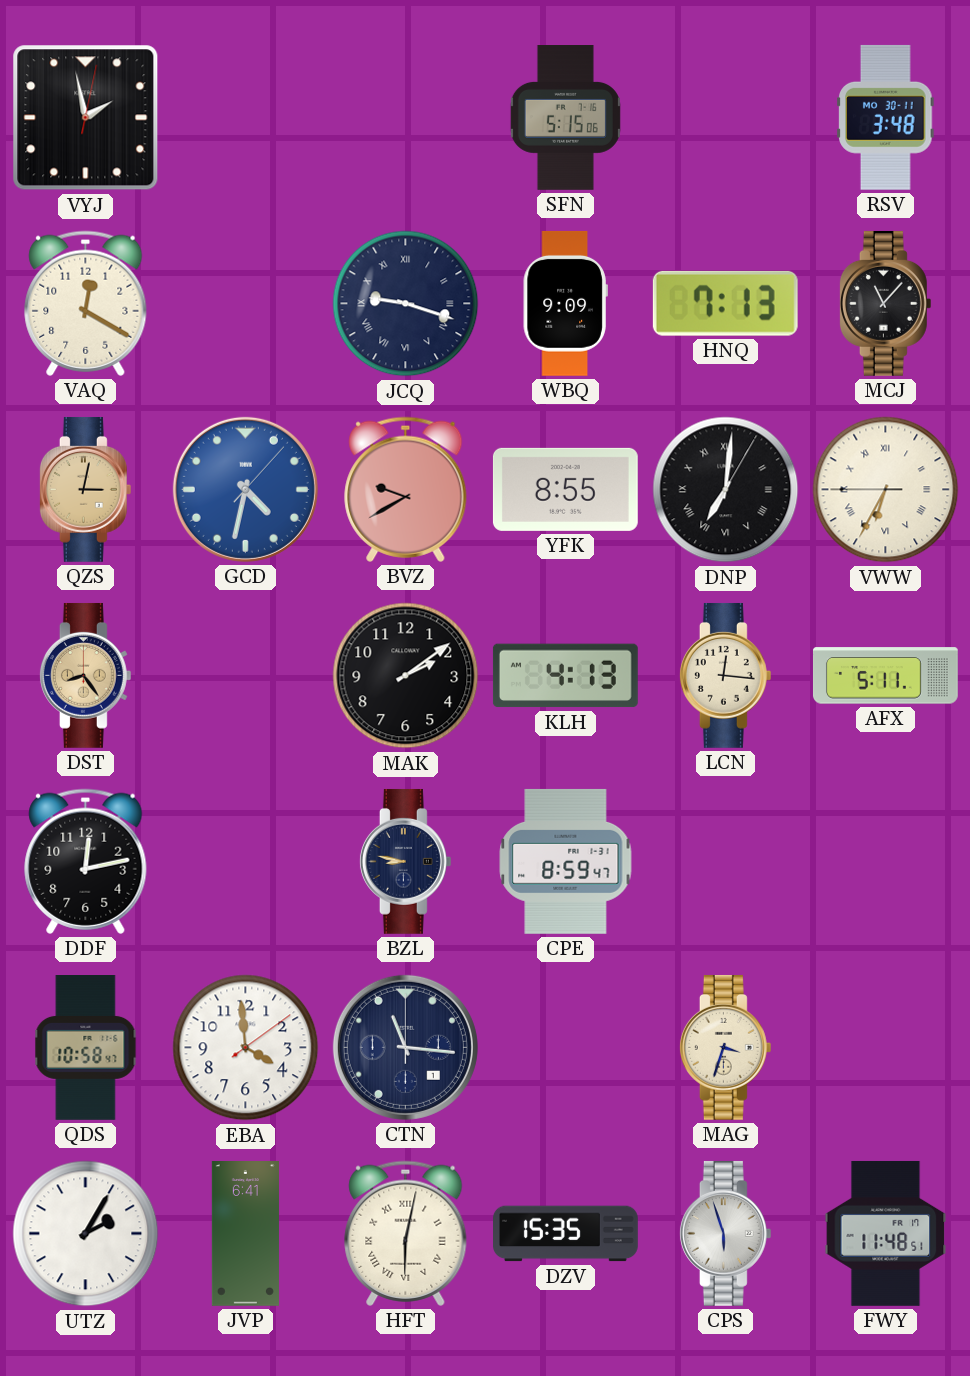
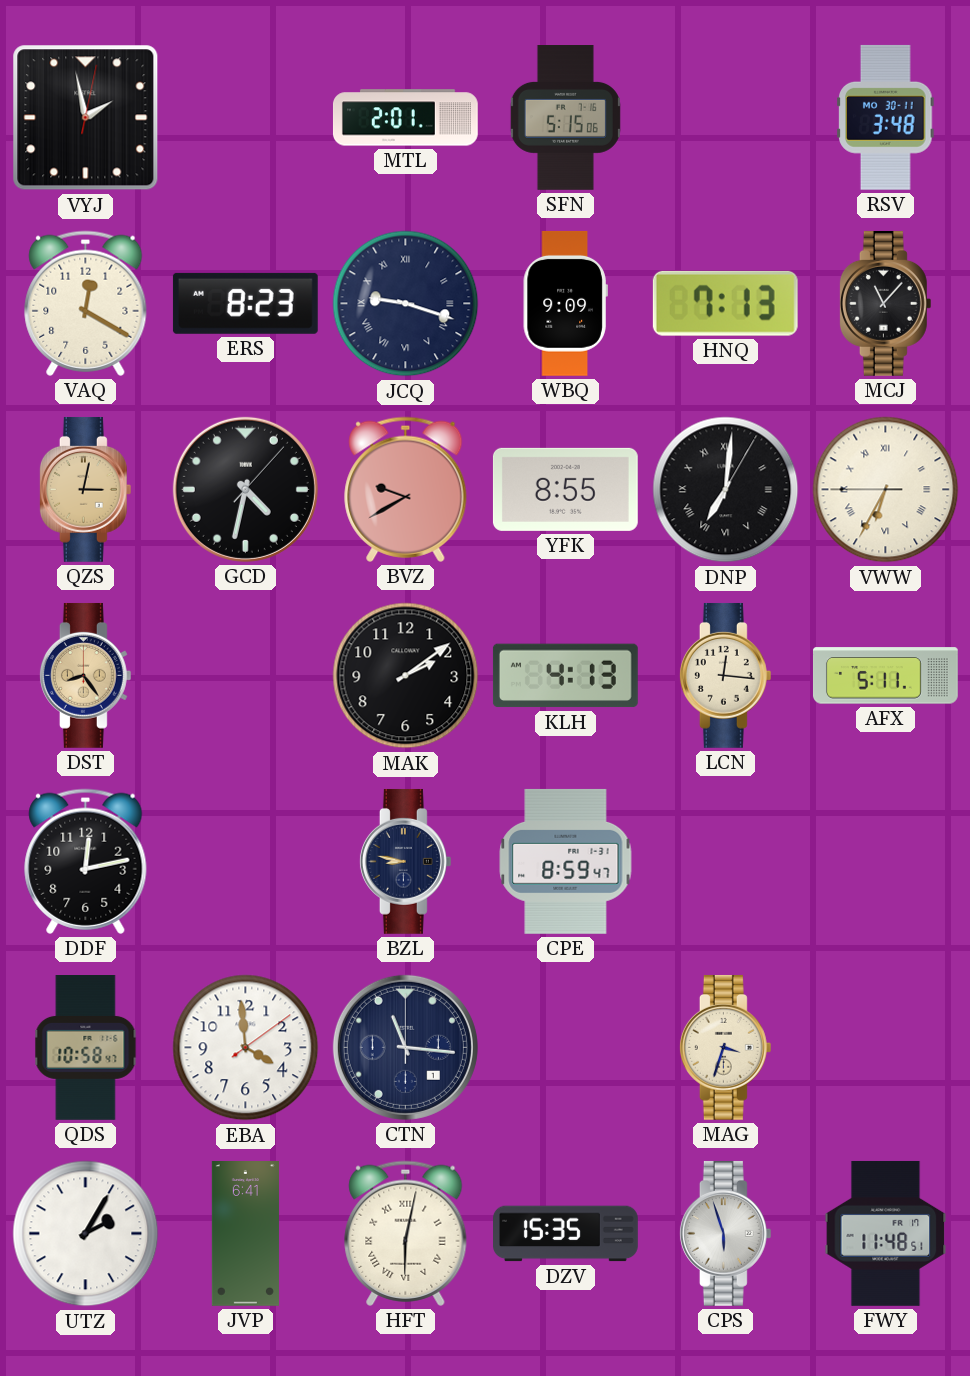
MTL: none -> 2:01
ERS: none -> 8:23
GCD dial: blue -> black
